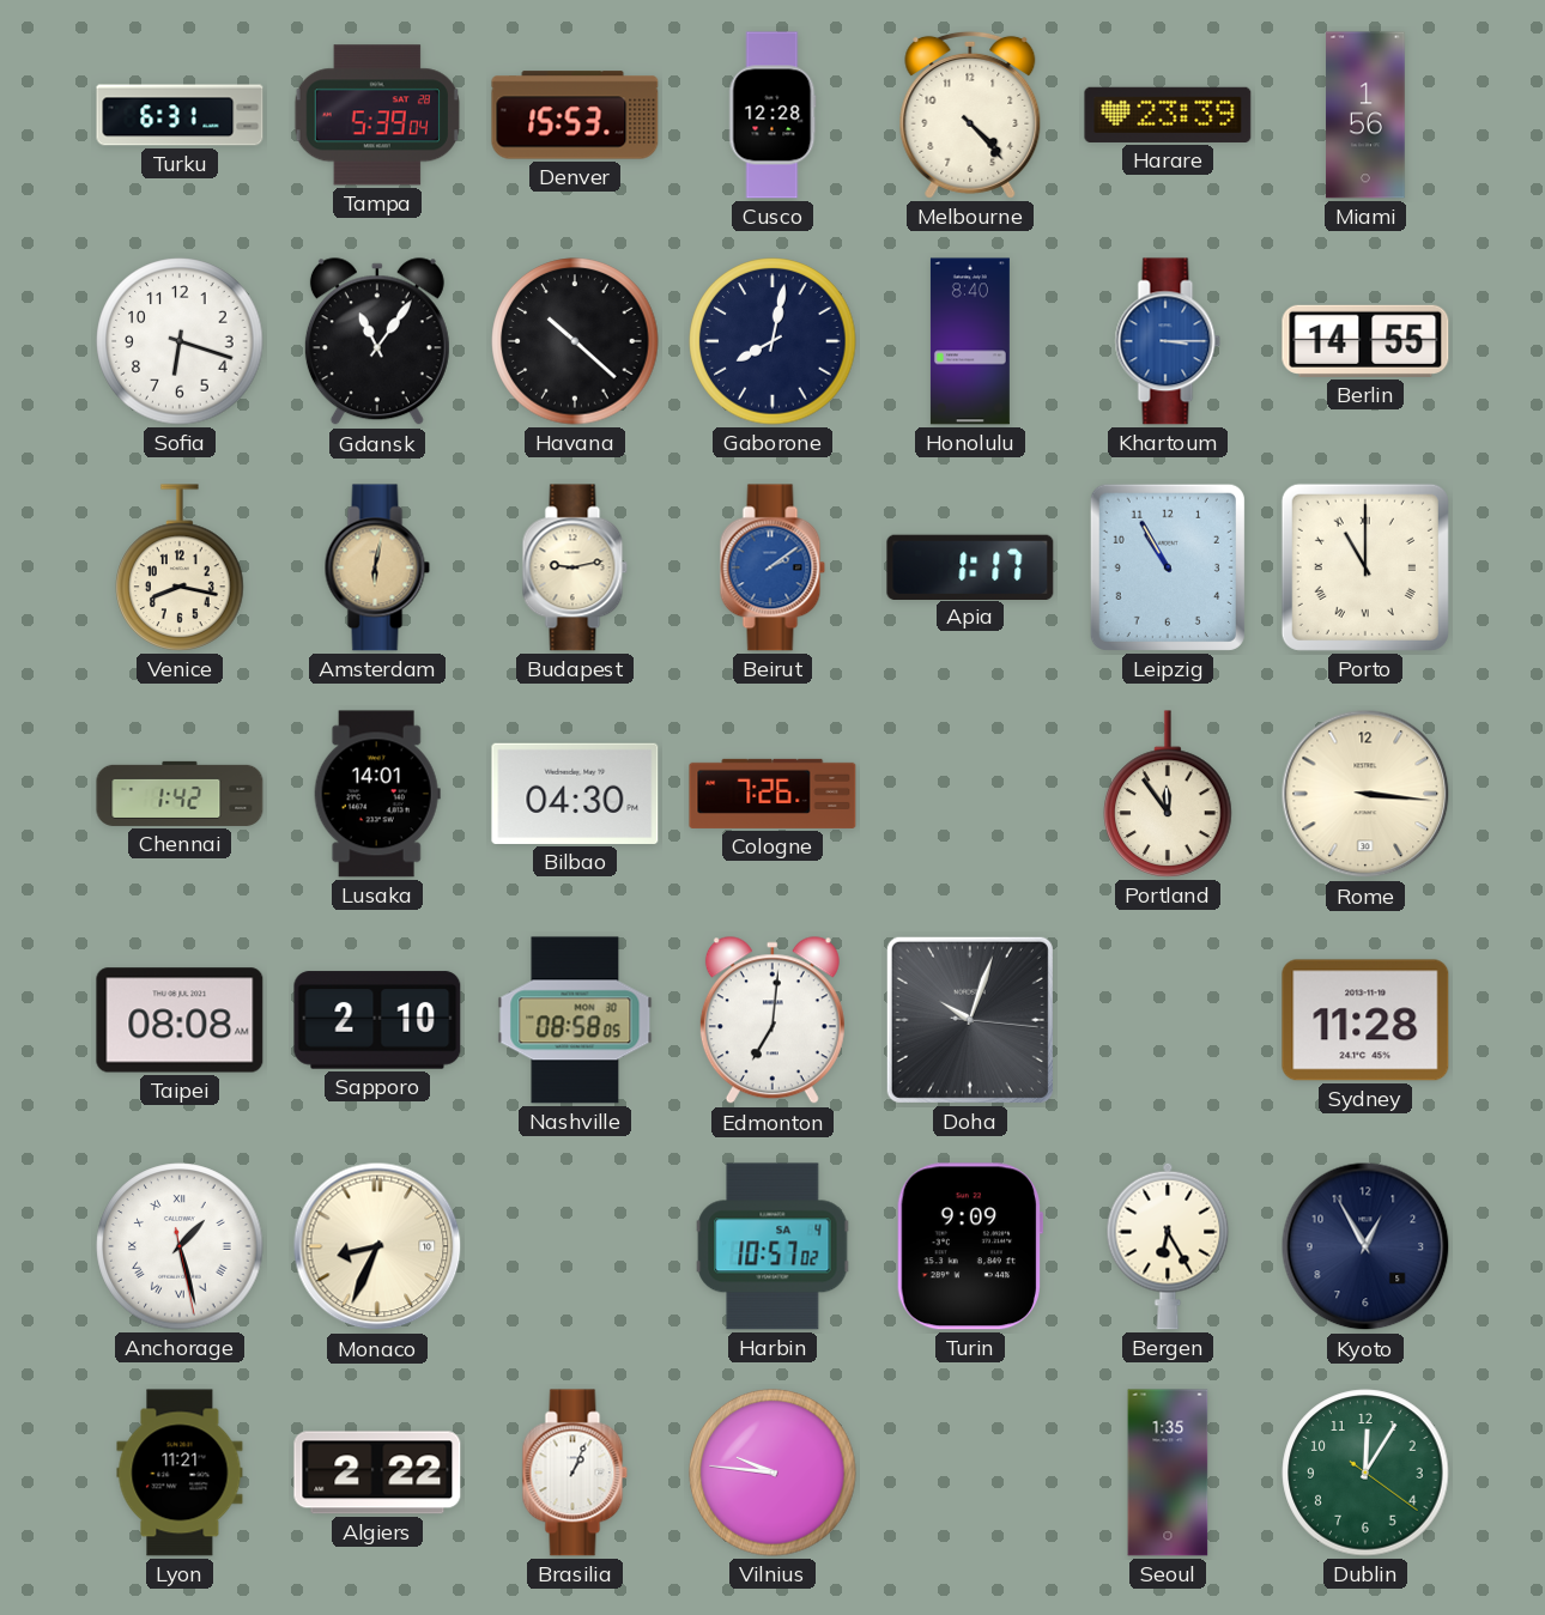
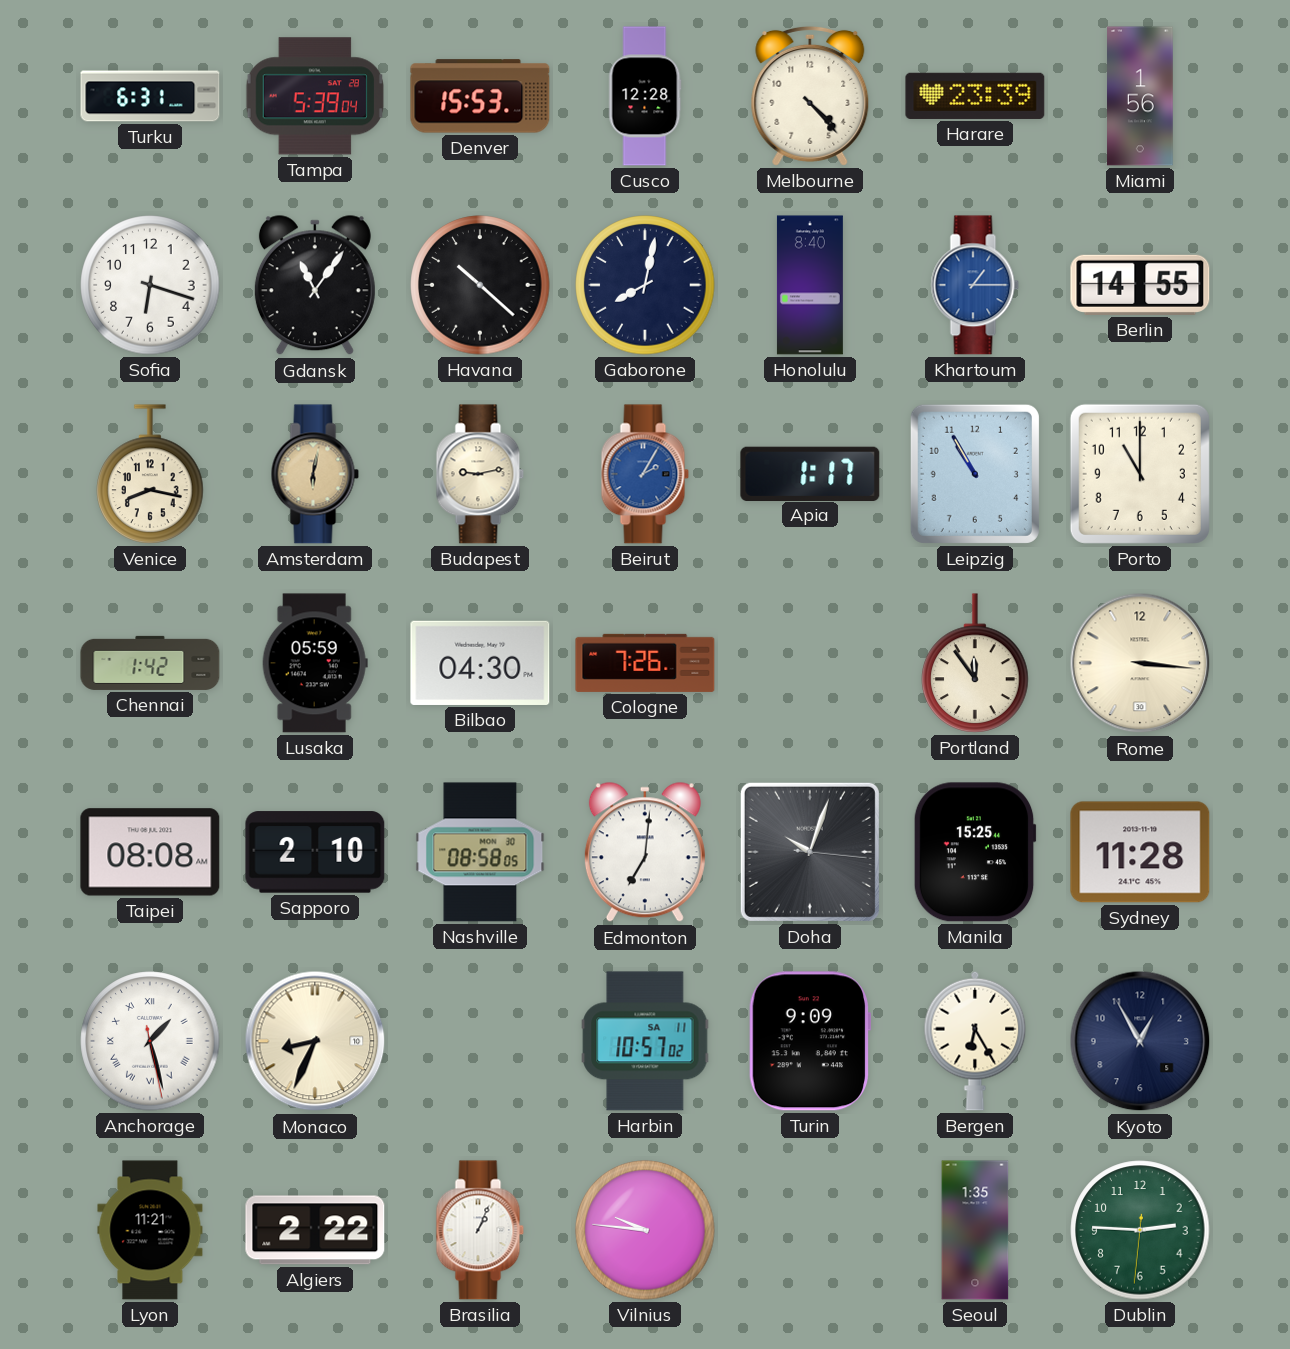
Khartoum: 3:15 -> 1:15
Beirut: 2:09 -> 2:05
Porto numerals: Roman -> Arabic
Lusaka: 14:01 -> 05:59
Manila: none -> 15:25
Harbin date: SA 4 -> SA 11
Dublin: 12:05 -> 2:45
